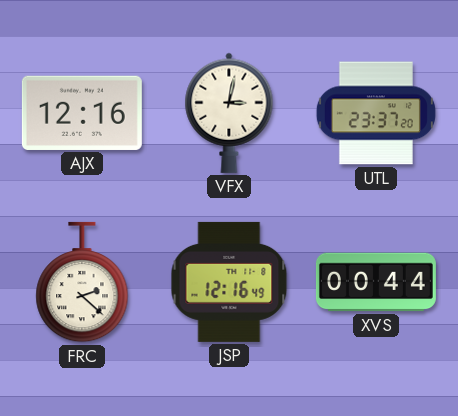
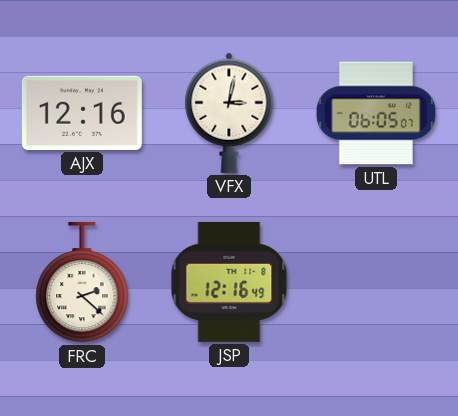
UTL: 23:37 -> 06:05
XVS: 00:44 -> none
